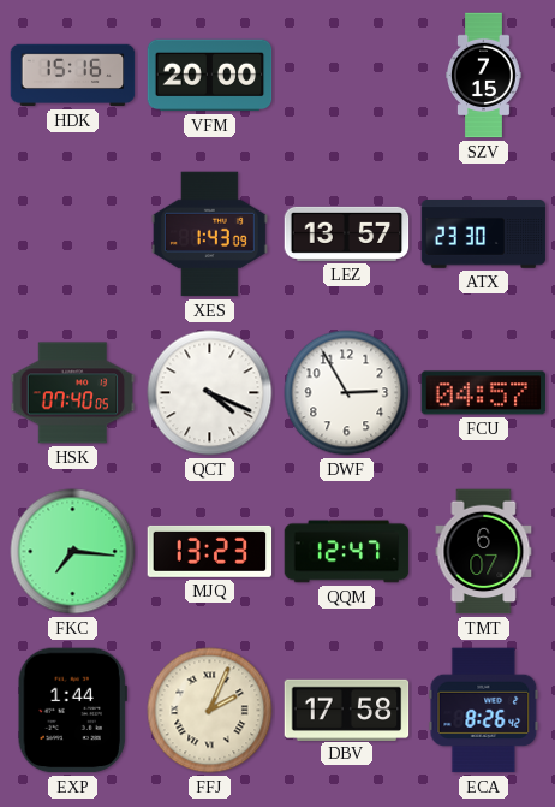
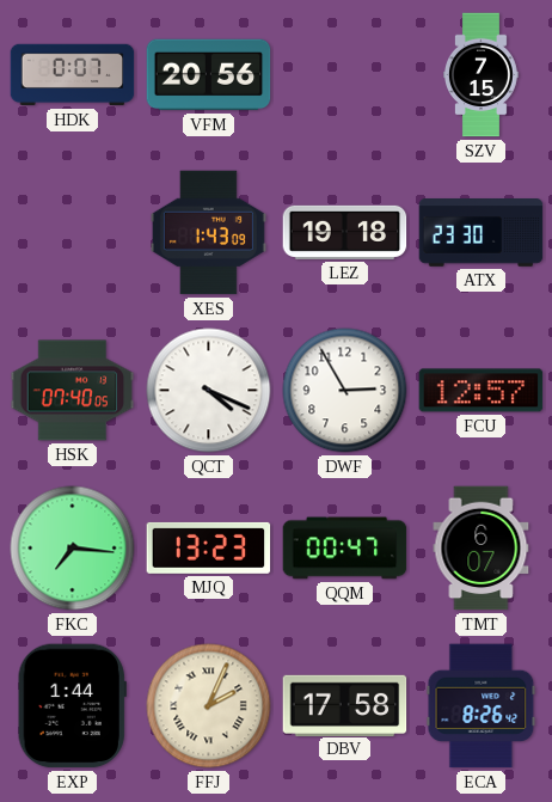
HDK: 15:16 -> 0:07
VFM: 20:00 -> 20:56
LEZ: 13:57 -> 19:18
FCU: 04:57 -> 12:57
QQM: 12:47 -> 00:47
